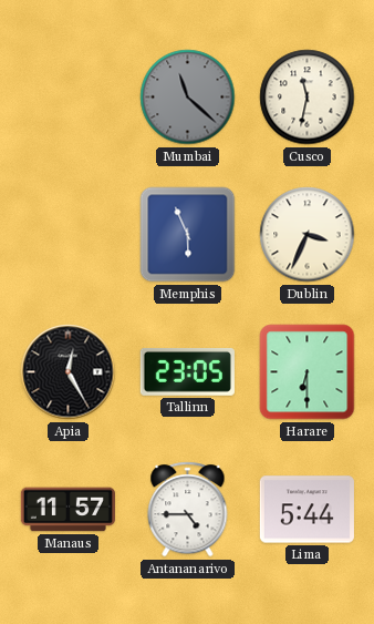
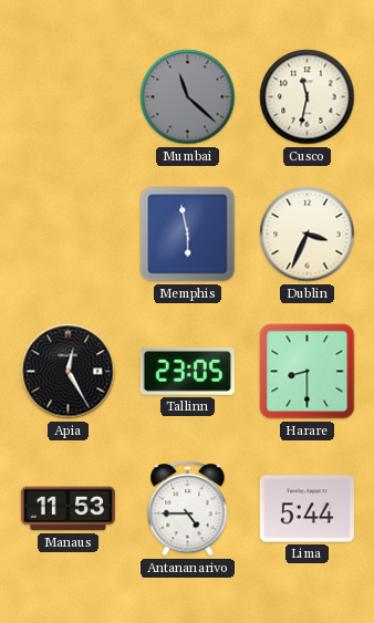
Memphis: 5:56 -> 5:58
Harare: 6:30 -> 8:30
Manaus: 11:57 -> 11:53
